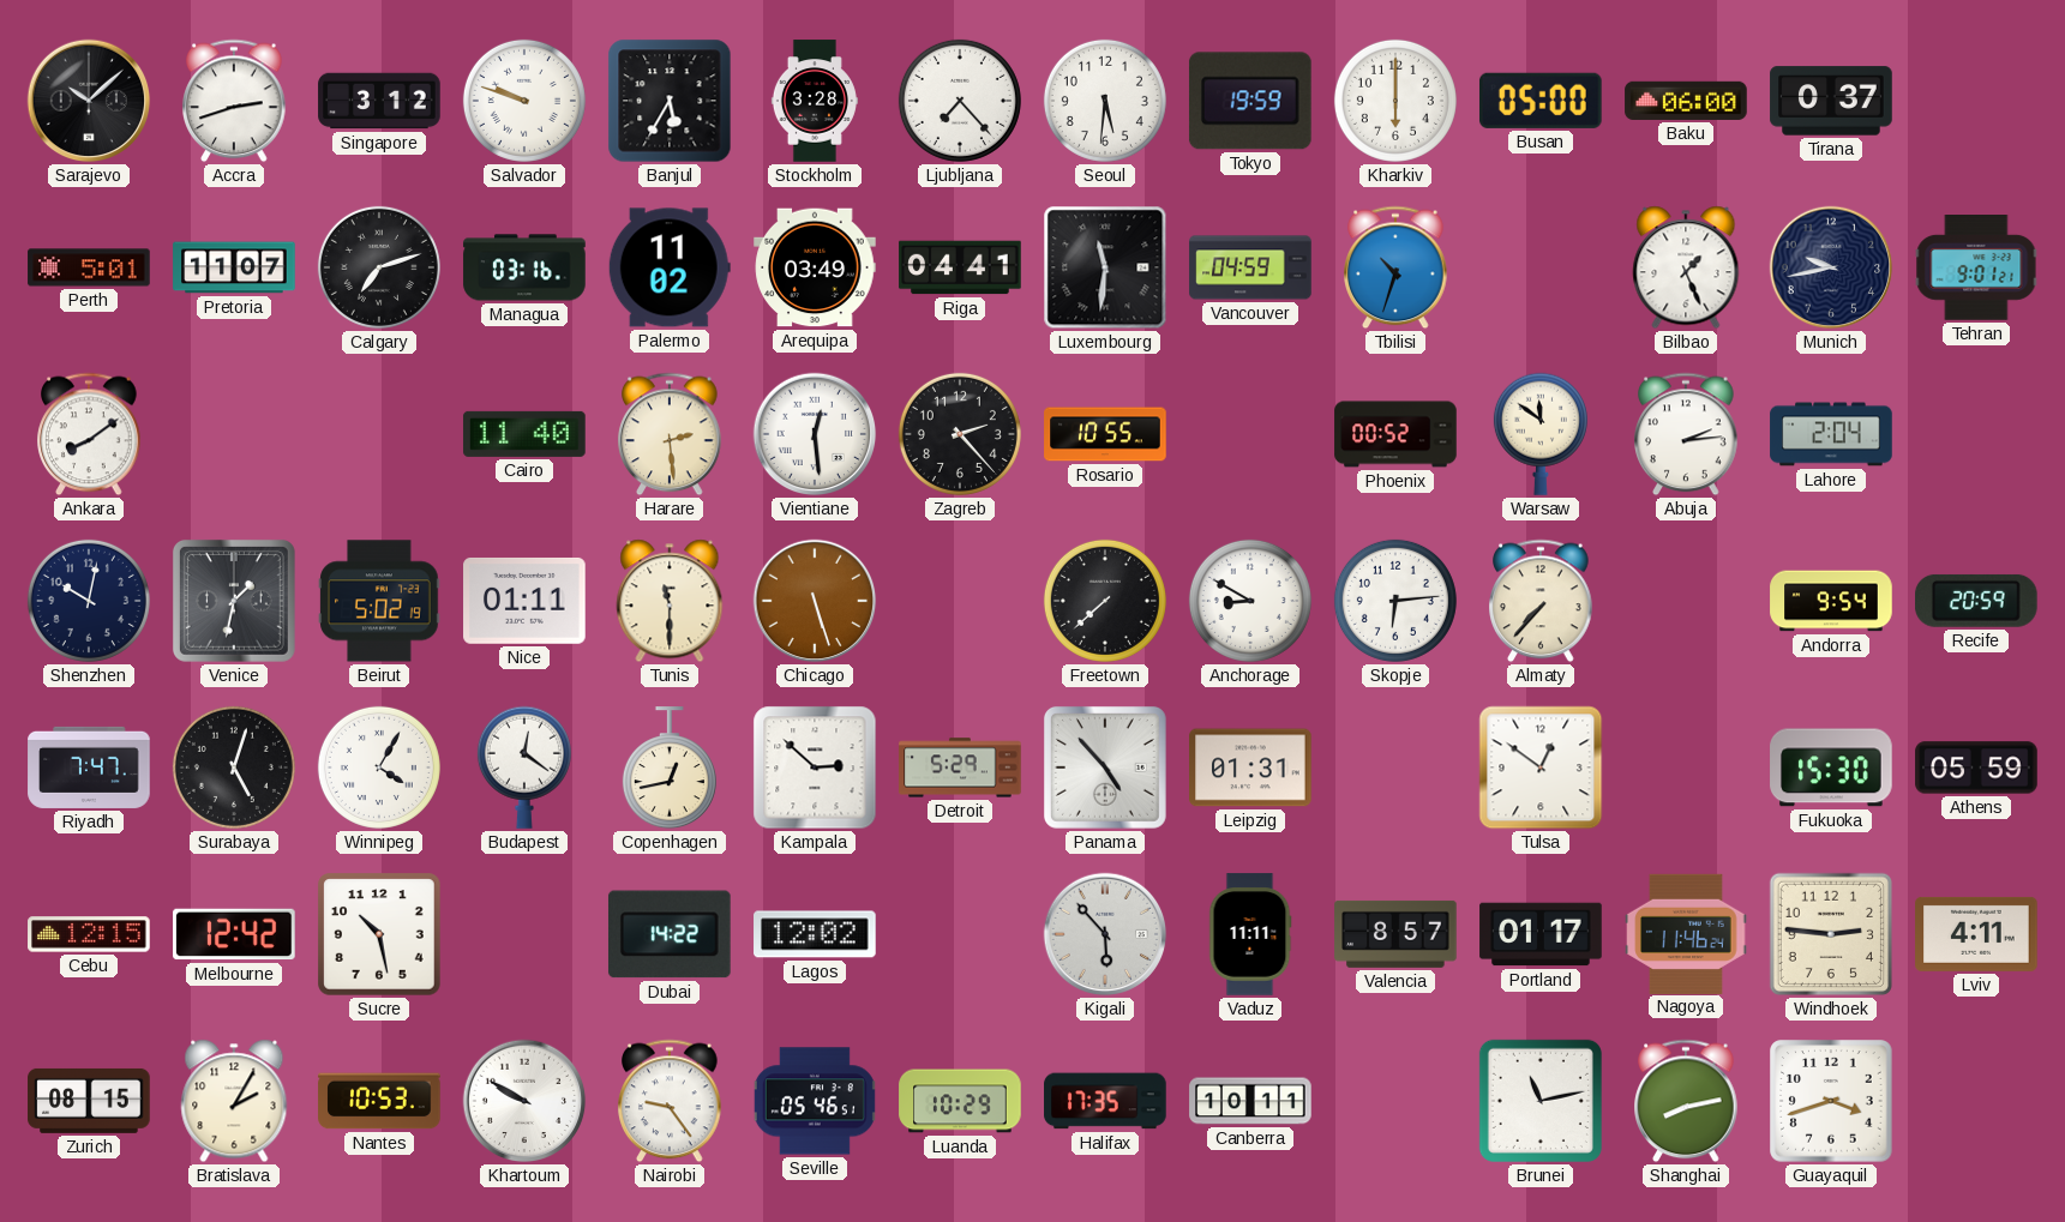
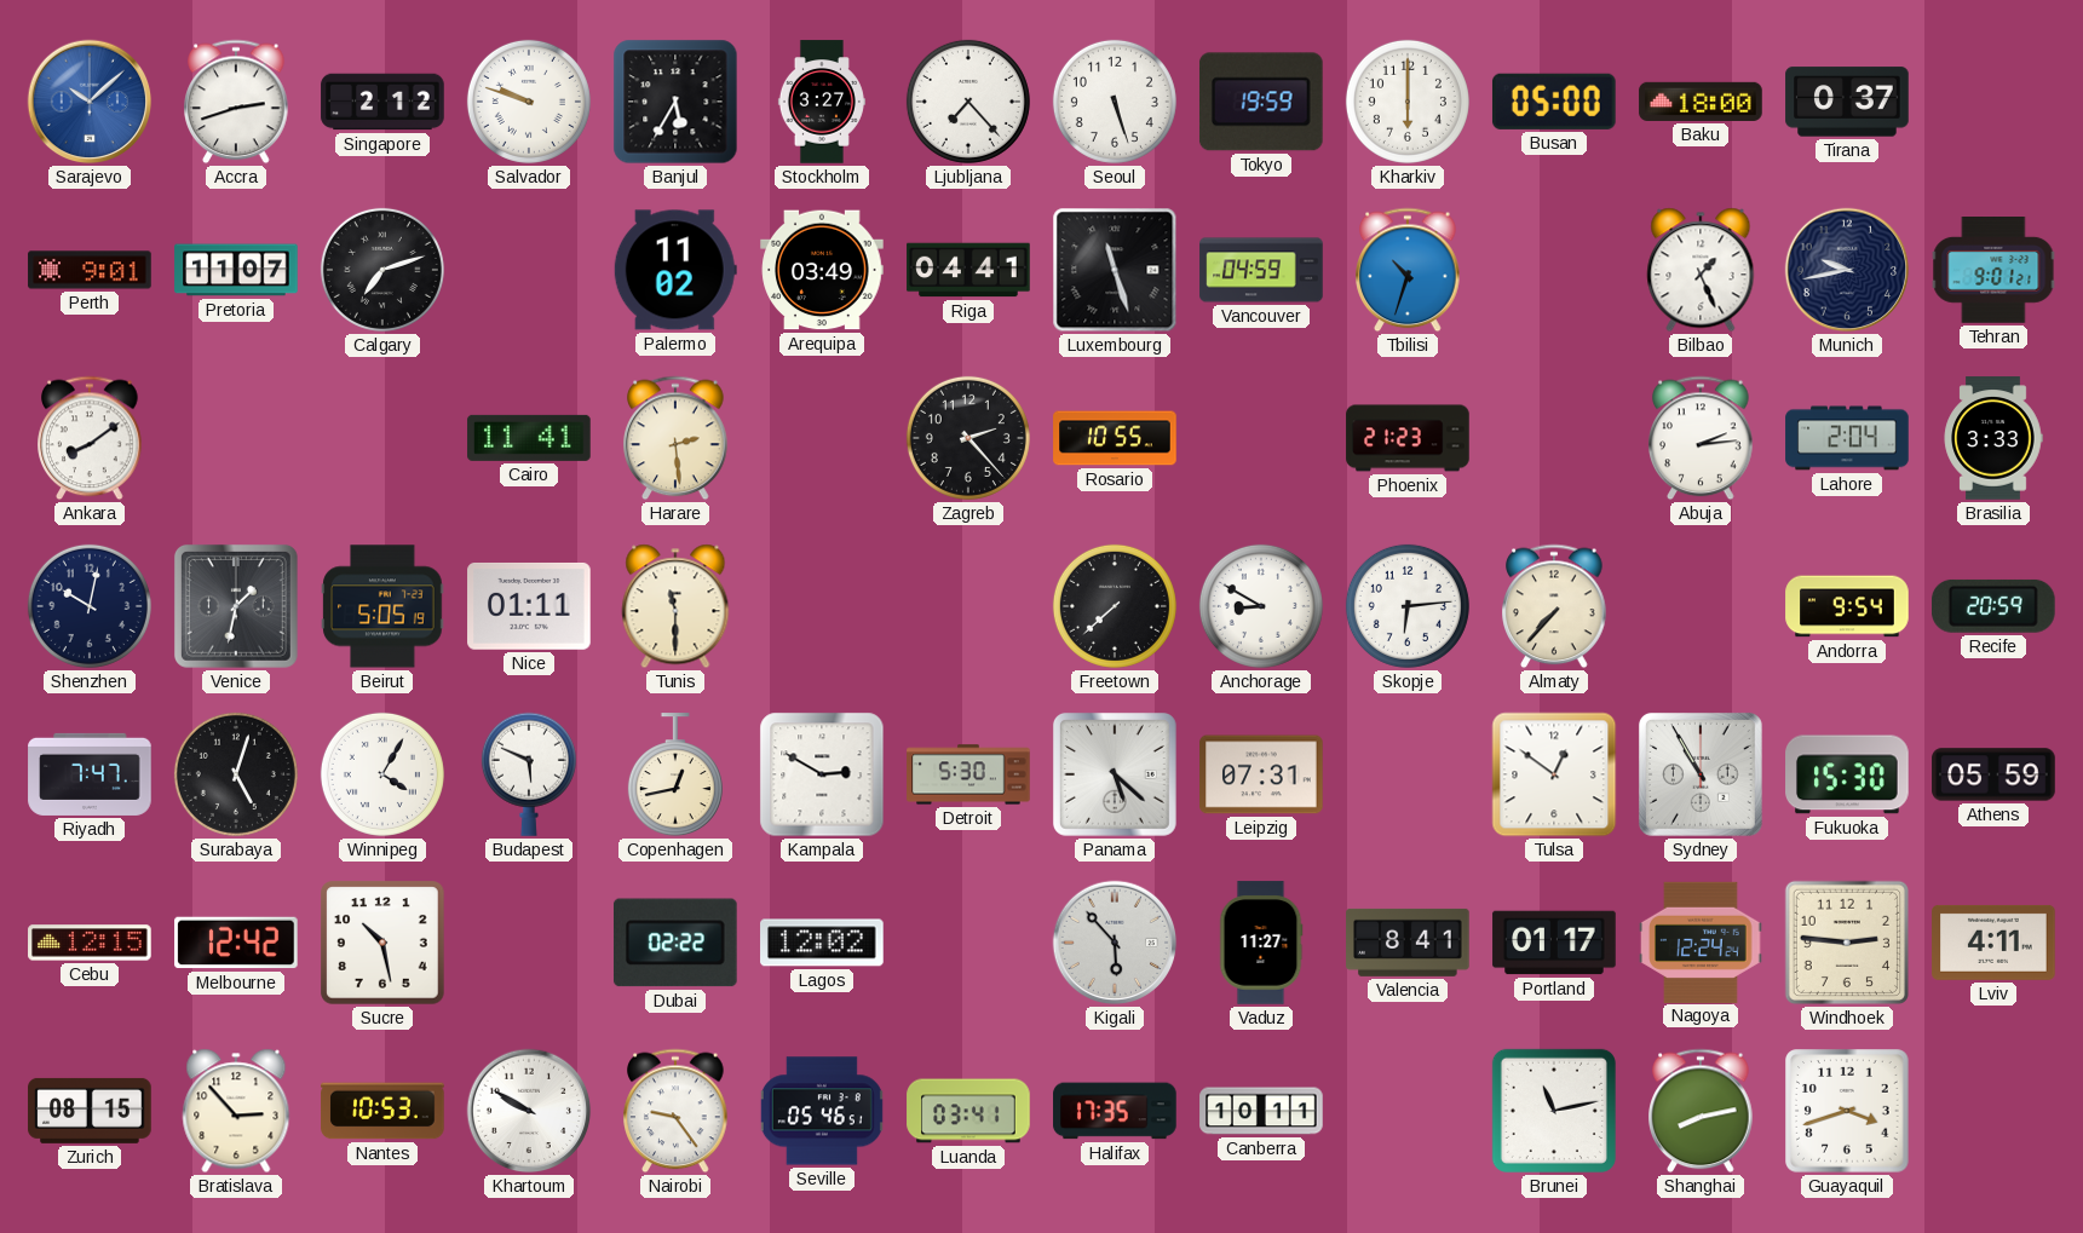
Sarajevo dial: black -> blue
Singapore: 3:12 -> 2:12
Stockholm: 3:28 -> 3:27
Seoul: 5:31 -> 5:27
Baku: 06:00 -> 18:00
Perth: 5:01 -> 9:01
Managua: 03:16 -> none
Luxembourg: 11:31 -> 11:27
Cairo: 11:40 -> 11:41
Vientiane: 12:29 -> none
Phoenix: 00:52 -> 21:23
Warsaw: 11:51 -> none
Brasilia: none -> 3:33
Beirut: 5:02 -> 5:05
Chicago: 5:27 -> none
Budapest: 12:21 -> 5:49
Kampala: 2:52 -> 2:50
Detroit: 5:29 -> 5:30
Panama: 4:53 -> 5:22
Leipzig: 01:31 -> 07:31
Sydney: none -> 10:55
Dubai: 14:22 -> 02:22
Vaduz: 11:11 -> 11:27
Valencia: 8:57 -> 8:41
Nagoya: 11:46 -> 12:24
Bratislava: 2:05 -> 2:53
Luanda: 10:29 -> 03:41
